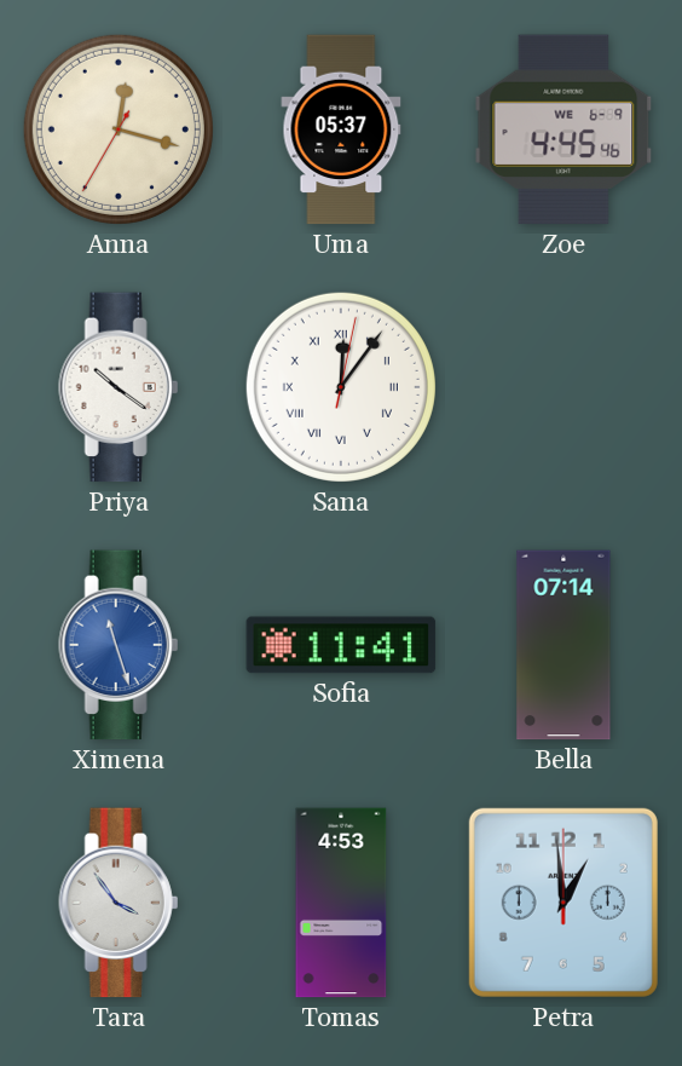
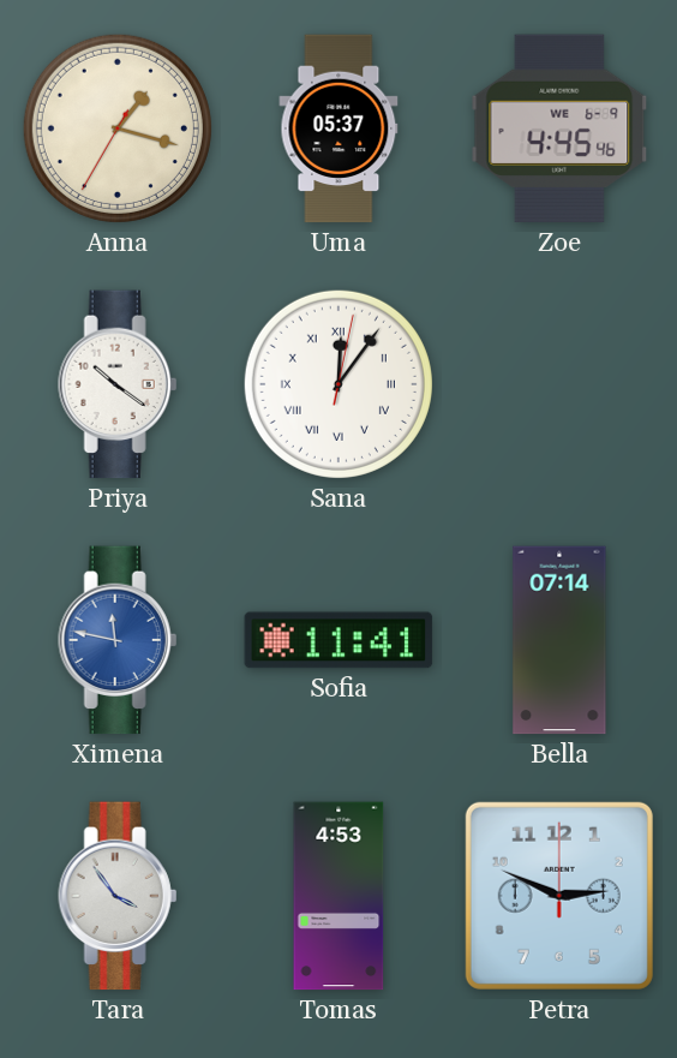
Anna: 12:17 -> 1:17
Ximena: 11:27 -> 11:47
Petra: 12:59 -> 2:49
